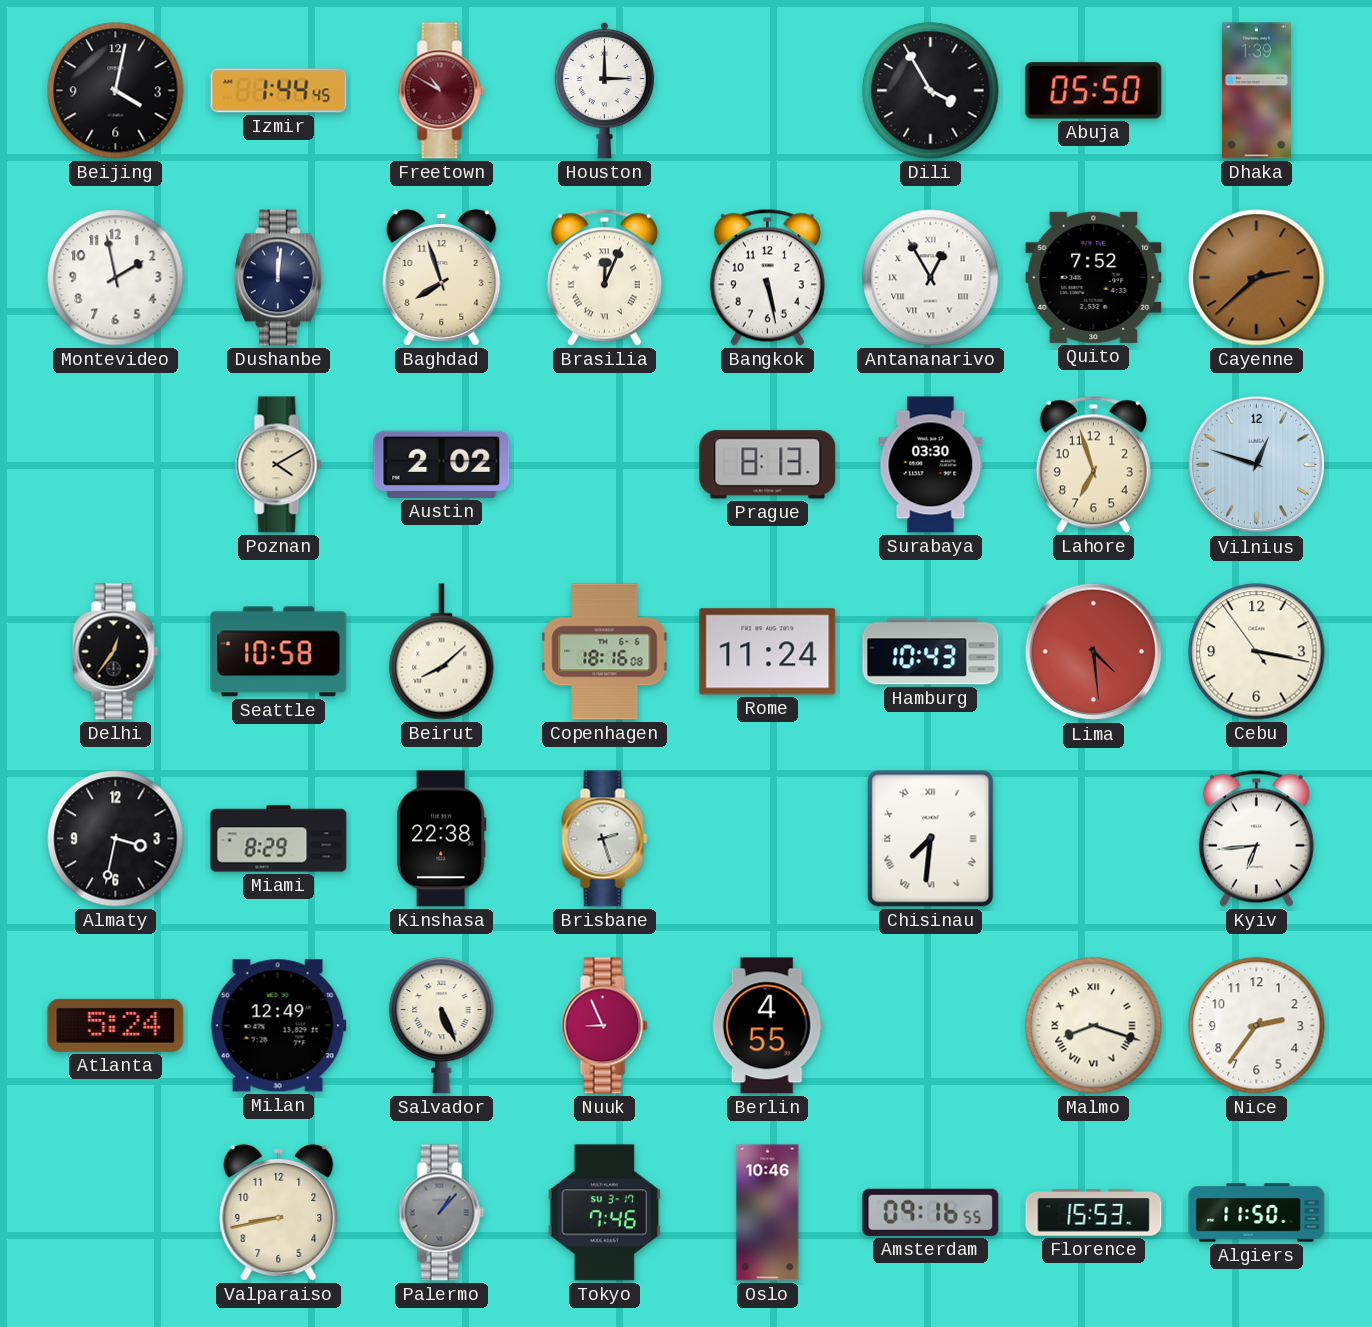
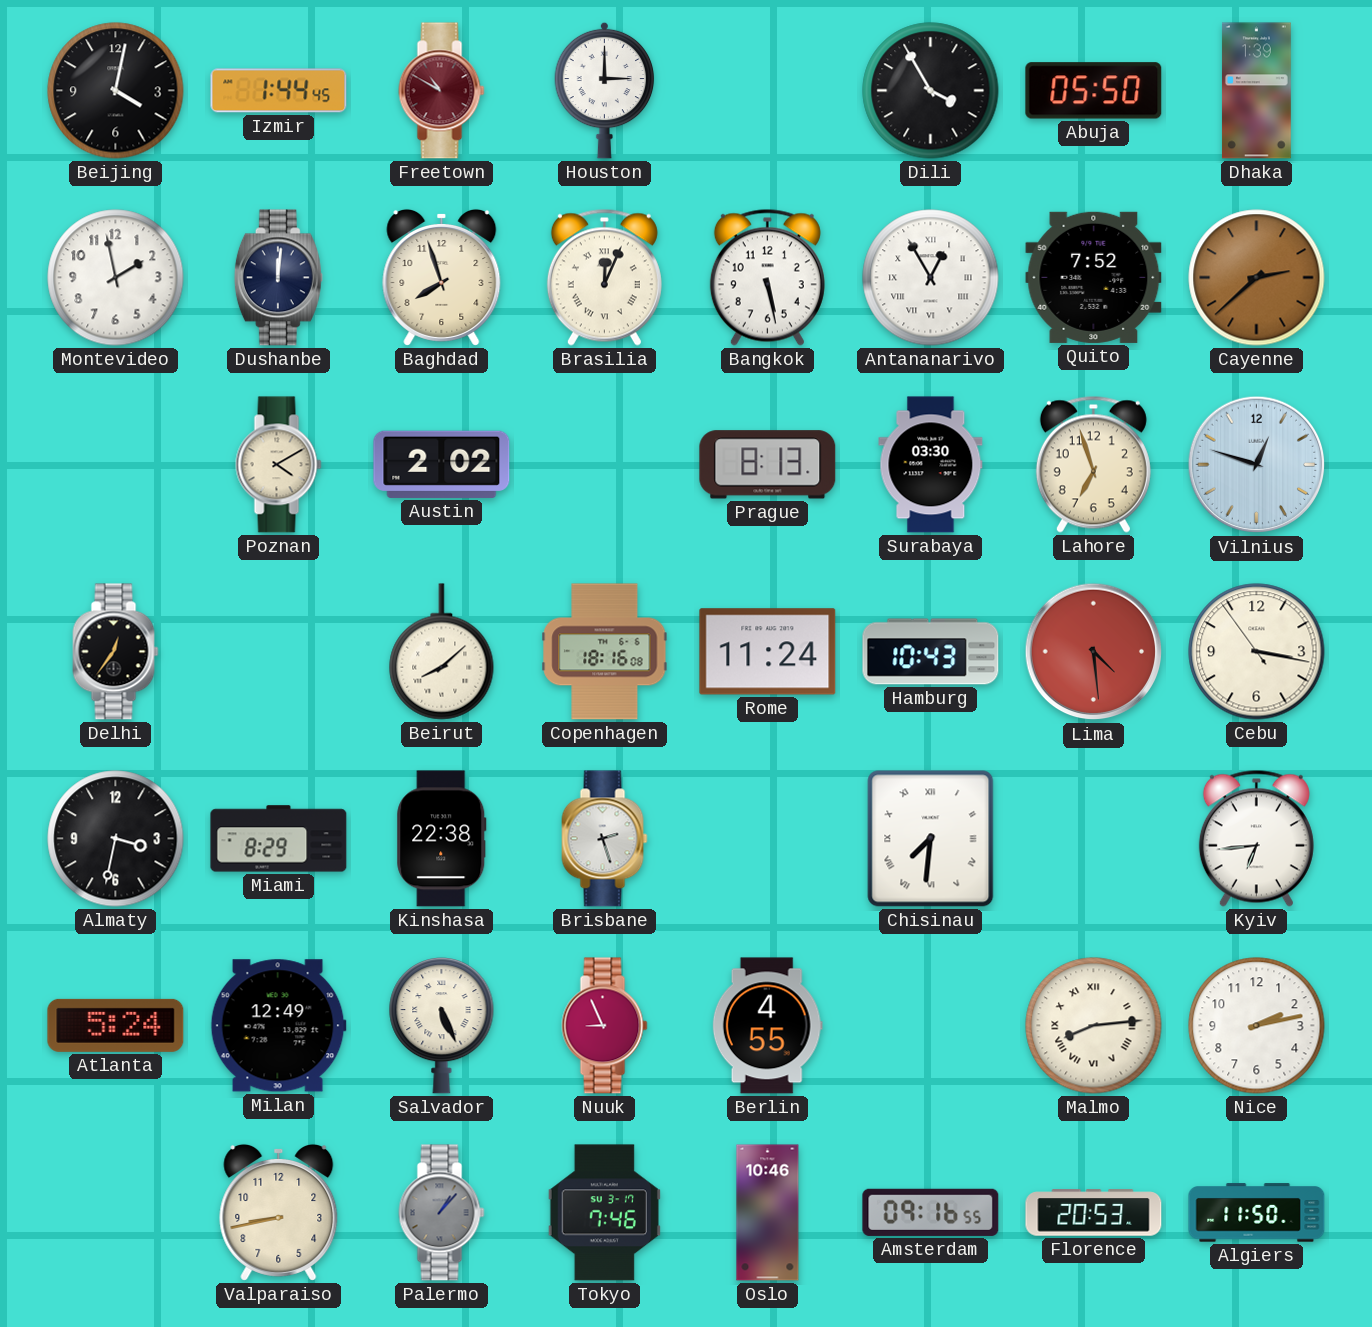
Seattle: 10:58 -> none
Malmo: 8:18 -> 8:14
Nice: 2:36 -> 2:13
Florence: 15:53 -> 20:53
